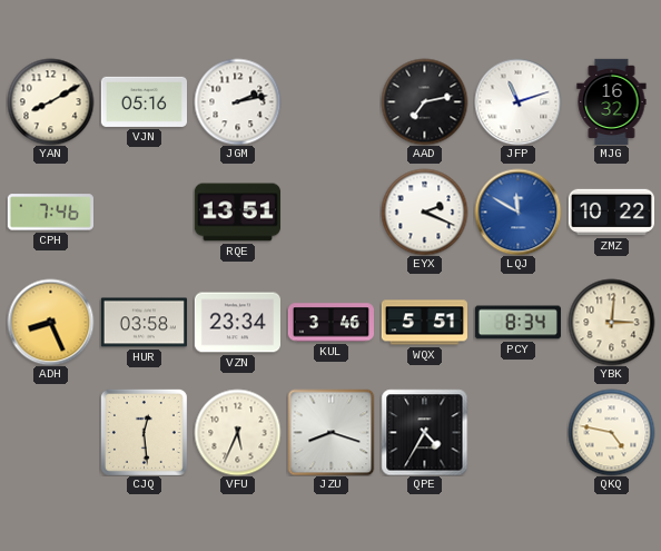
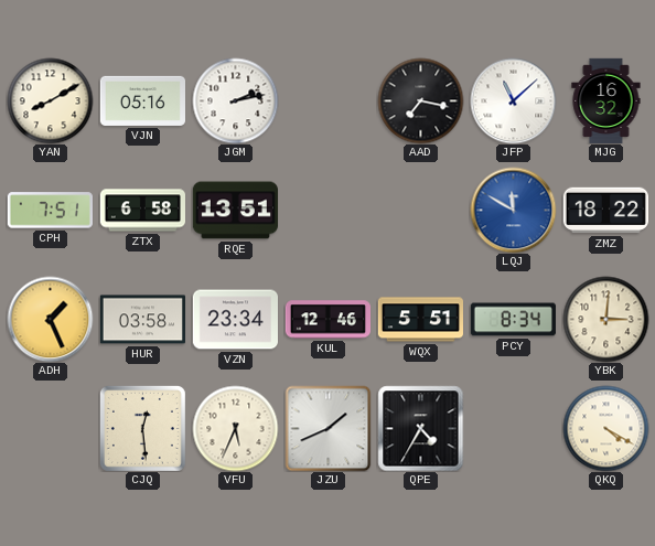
AAD: 7:13 -> 7:17
JFP: 11:12 -> 11:08
CPH: 7:46 -> 7:51
ZTX: none -> 6:58
EYX: 2:19 -> none
ZMZ: 10:22 -> 18:22
ADH: 8:26 -> 1:26
KUL: 3:46 -> 12:46
JZU: 8:18 -> 1:41
QKQ: 4:47 -> 4:20
